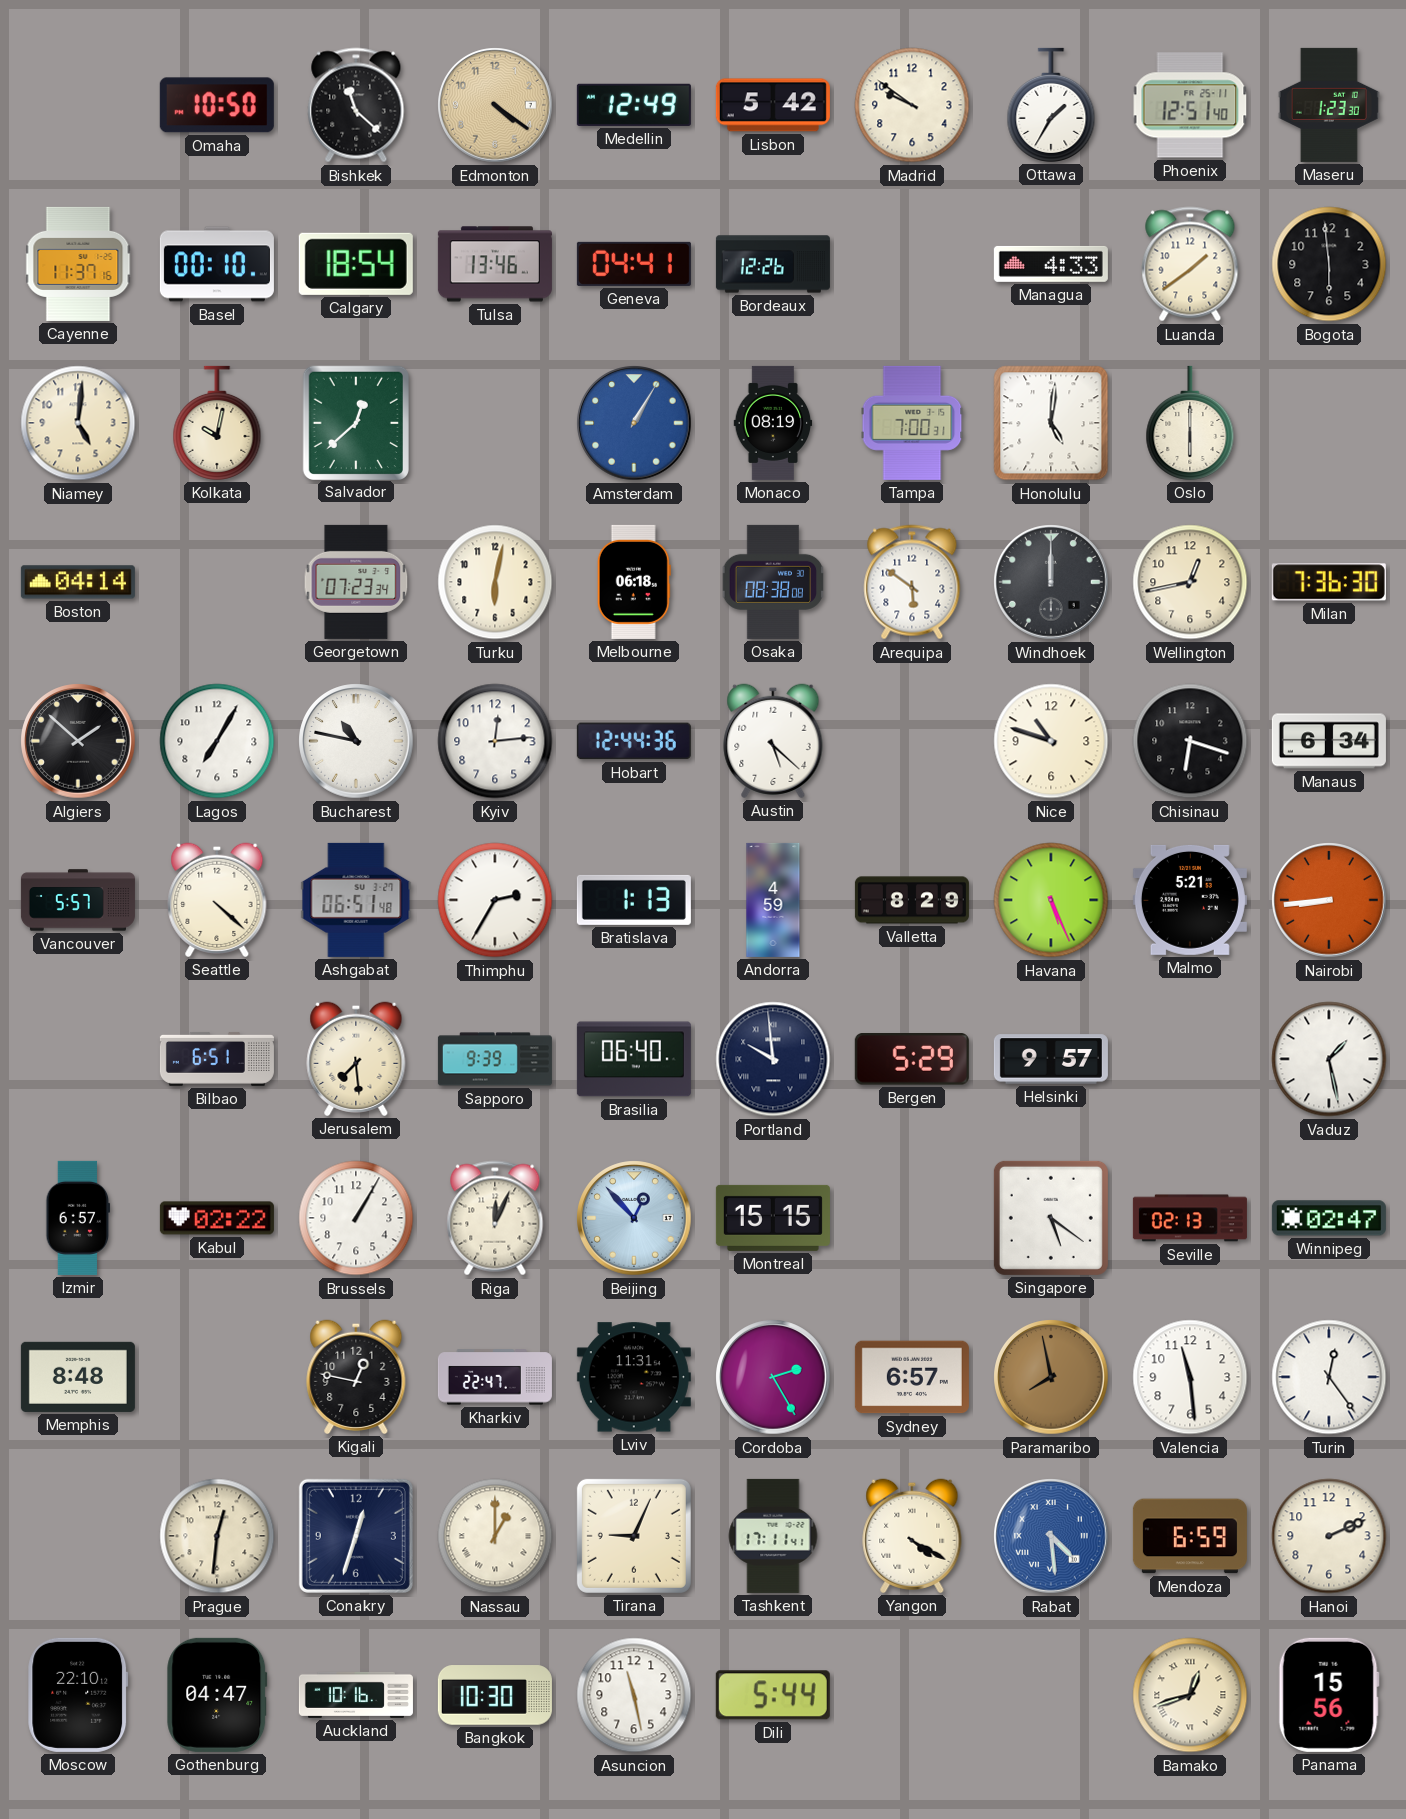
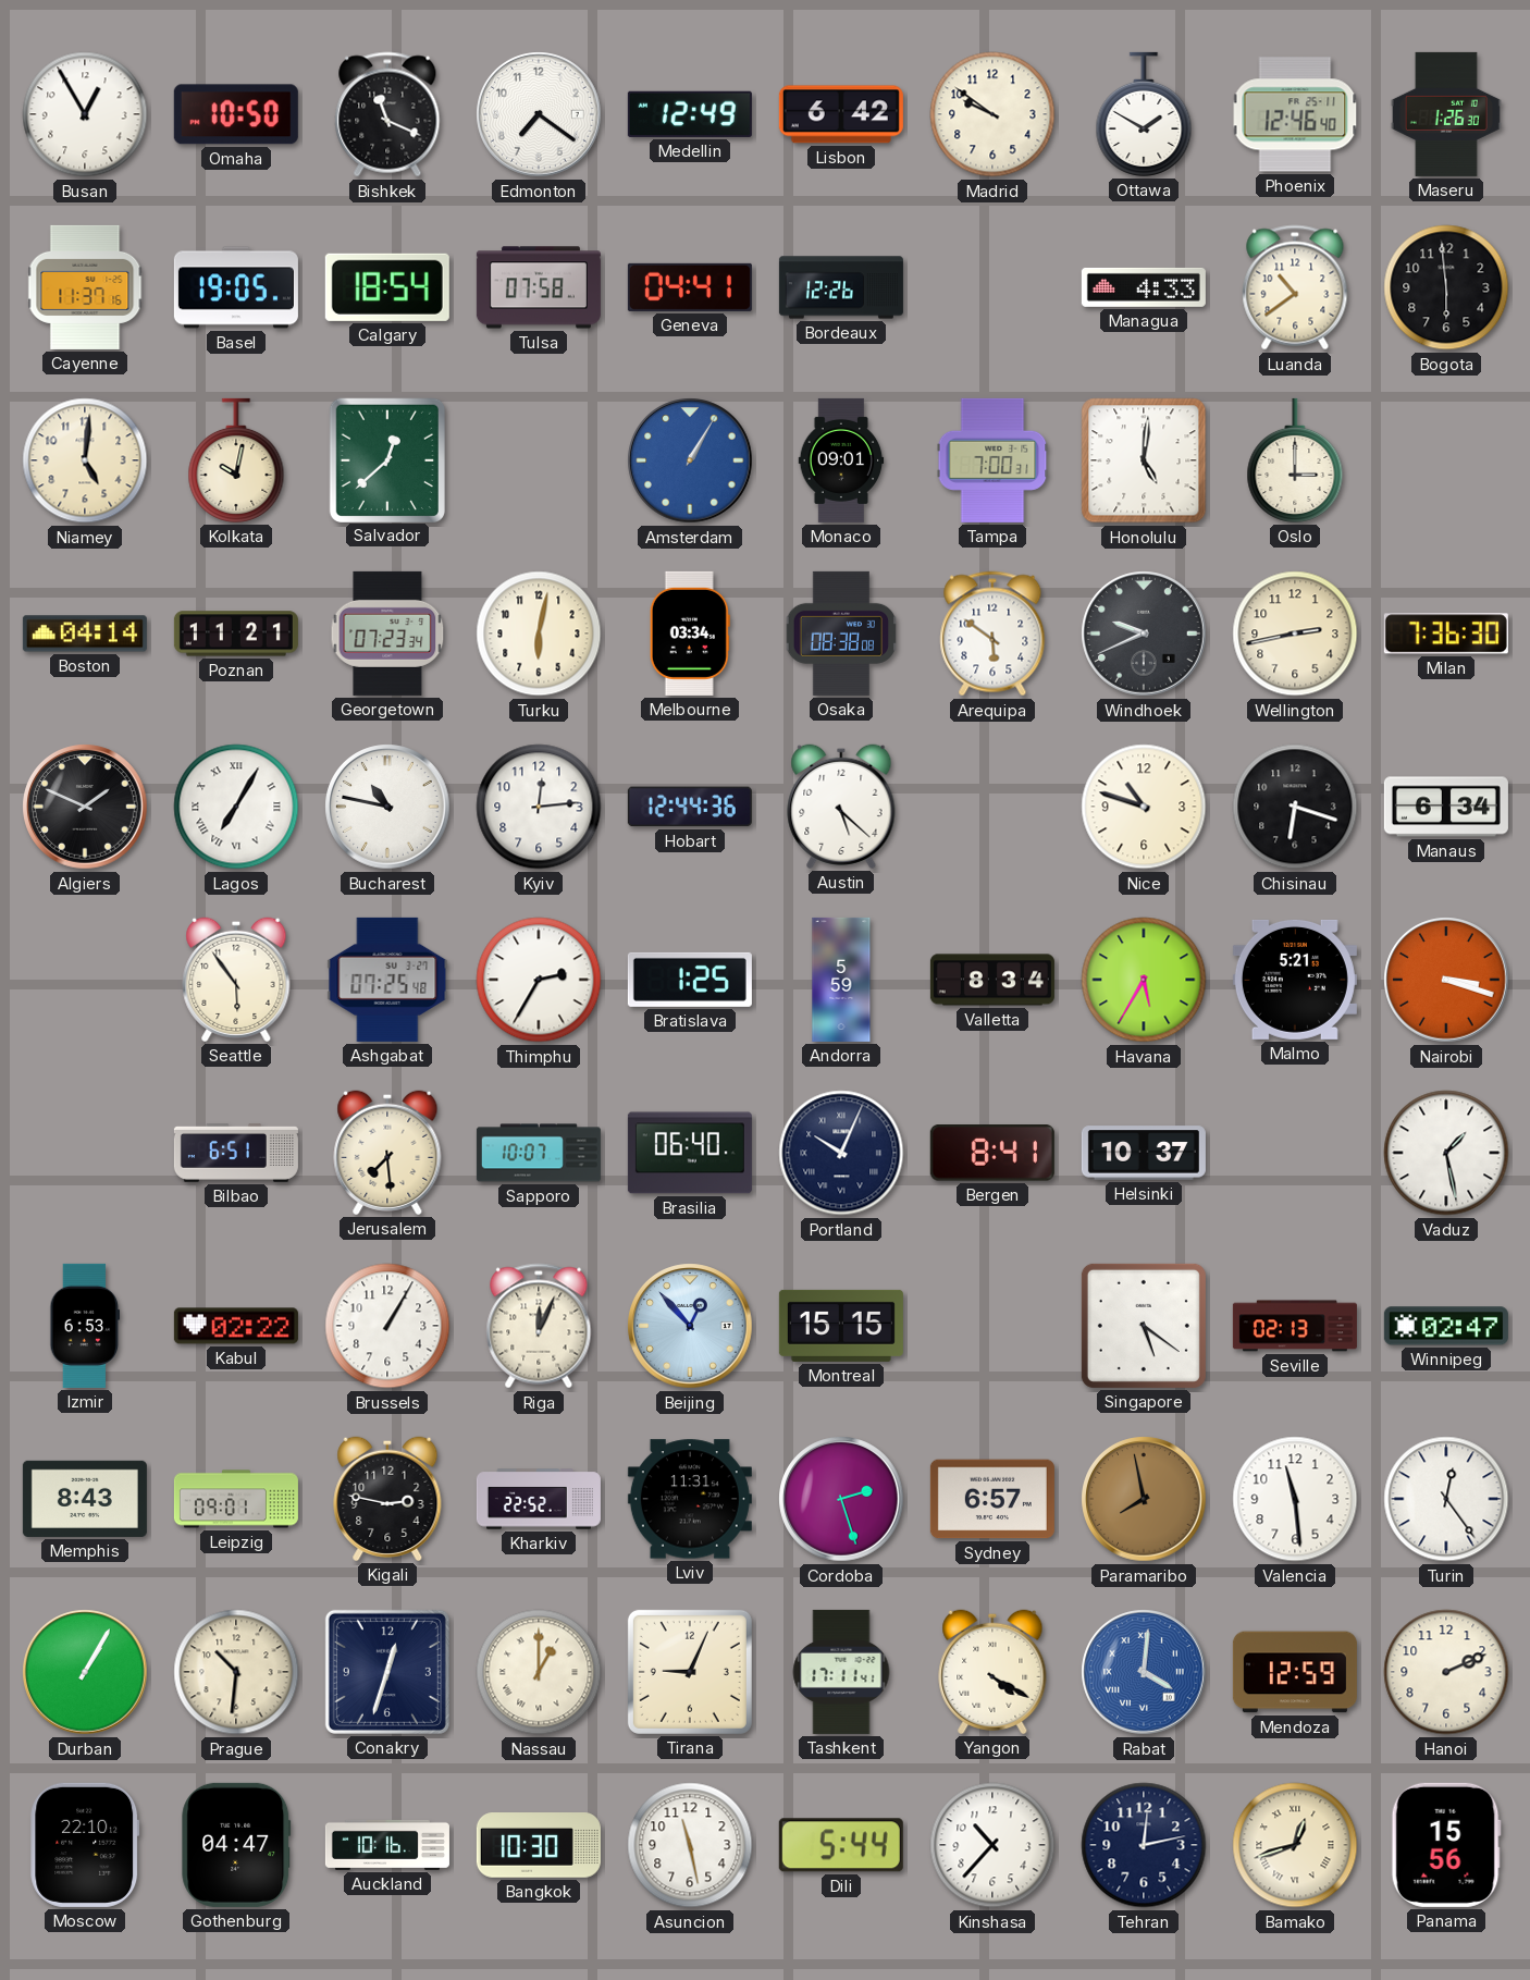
Busan: none -> 12:55
Bishkek: 11:22 -> 11:19
Edmonton: 4:21 -> 7:21
Edmonton dial: champagne -> white
Lisbon: 5:42 -> 6:42
Ottawa: 1:35 -> 1:50
Phoenix: 12:51 -> 12:46
Maseru: 1:23 -> 1:26
Basel: 00:10 -> 19:05
Tulsa: 13:46 -> 07:58
Luanda: 1:39 -> 10:39
Monaco: 08:19 -> 09:01
Oslo: 6:00 -> 3:00
Poznan: none -> 11:21
Melbourne: 06:18 -> 03:34
Windhoek: 12:00 -> 9:41
Wellington: 12:43 -> 2:43
Algiers: 1:52 -> 1:49
Lagos numerals: Arabic -> Roman
Vancouver: 5:57 -> none
Seattle: 4:22 -> 5:54
Ashgabat: 06:51 -> 07:25
Bratislava: 1:13 -> 1:25
Andorra: 4:59 -> 5:59
Valletta: 8:29 -> 8:34
Havana: 5:26 -> 5:35
Nairobi: 8:44 -> 3:18
Sapporo: 9:39 -> 10:07
Portland: 9:59 -> 10:04
Bergen: 5:29 -> 8:41
Helsinki: 9:57 -> 10:37
Izmir: 6:57 -> 6:53
Memphis: 8:48 -> 8:43
Leipzig: none -> 09:01
Kigali: 12:47 -> 2:47
Kharkiv: 22:47 -> 22:52
Cordoba: 2:25 -> 2:27
Durban: none -> 1:05
Prague: 12:31 -> 10:31
Rabat: 4:29 -> 4:01
Mendoza: 6:59 -> 12:59
Kinshasa: none -> 10:37
Tehran: none -> 12:13
